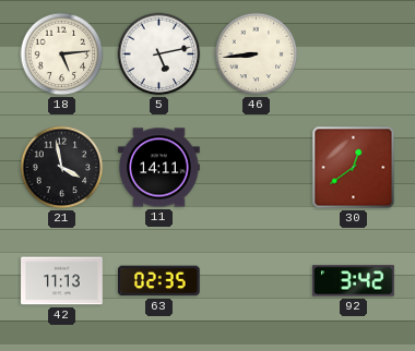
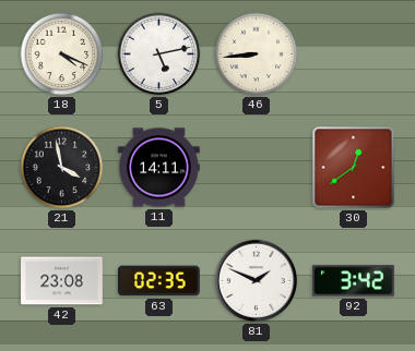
18: 5:14 -> 4:19
42: 11:13 -> 23:08
81: none -> 1:49
